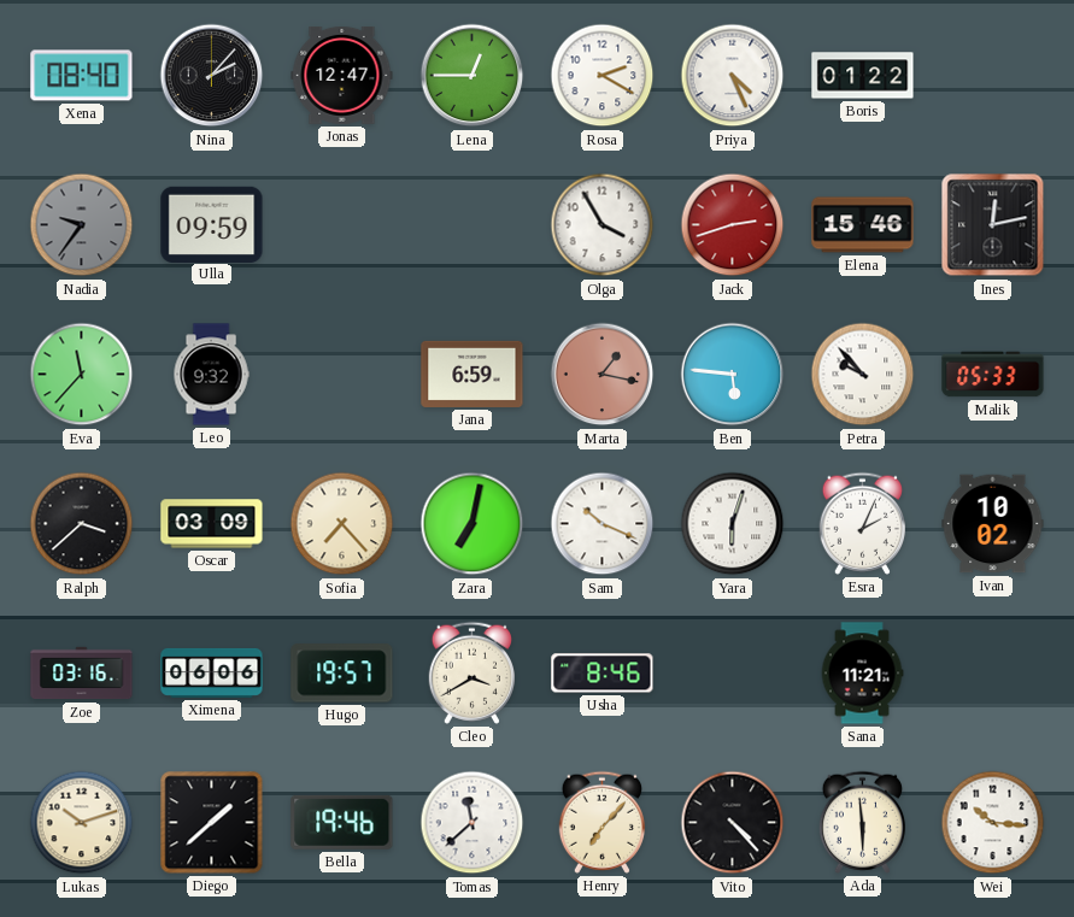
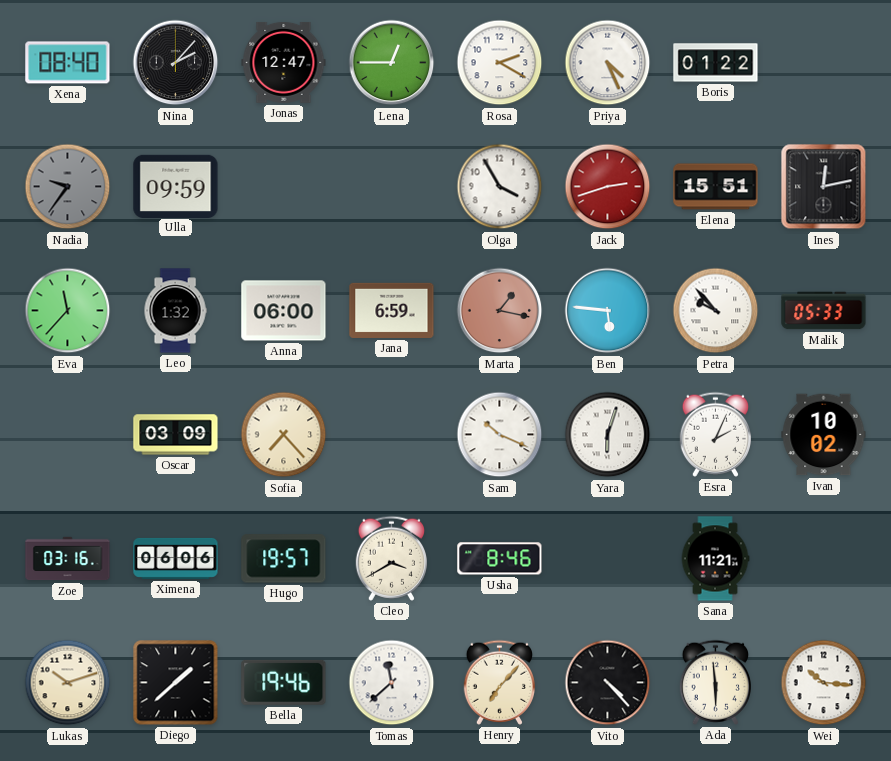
Elena: 15:46 -> 15:51
Leo: 9:32 -> 1:32
Anna: none -> 06:00
Ralph: 3:38 -> none
Zara: 7:02 -> none
